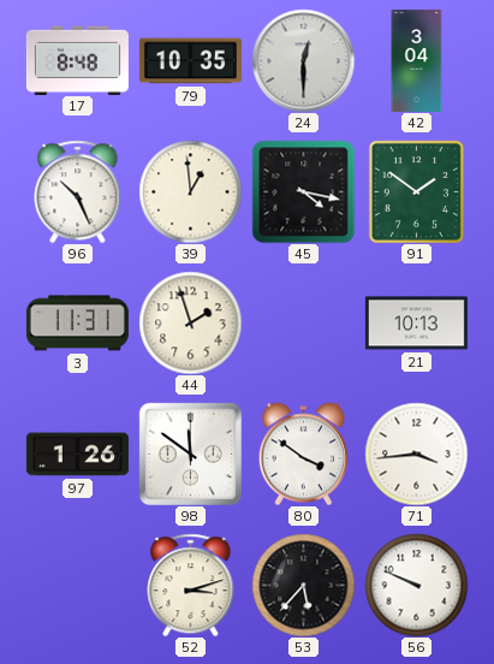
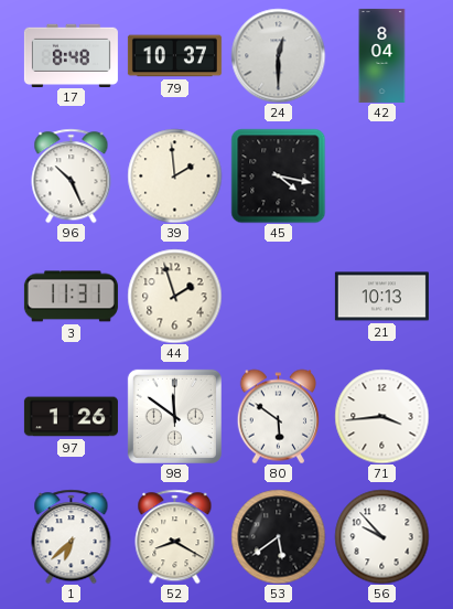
79: 10:35 -> 10:37
42: 3:04 -> 8:04
39: 12:59 -> 1:59
91: 1:51 -> none
80: 3:51 -> 5:51
1: none -> 6:38
52: 3:12 -> 8:20
53: 5:37 -> 5:39
56: 9:49 -> 9:53
